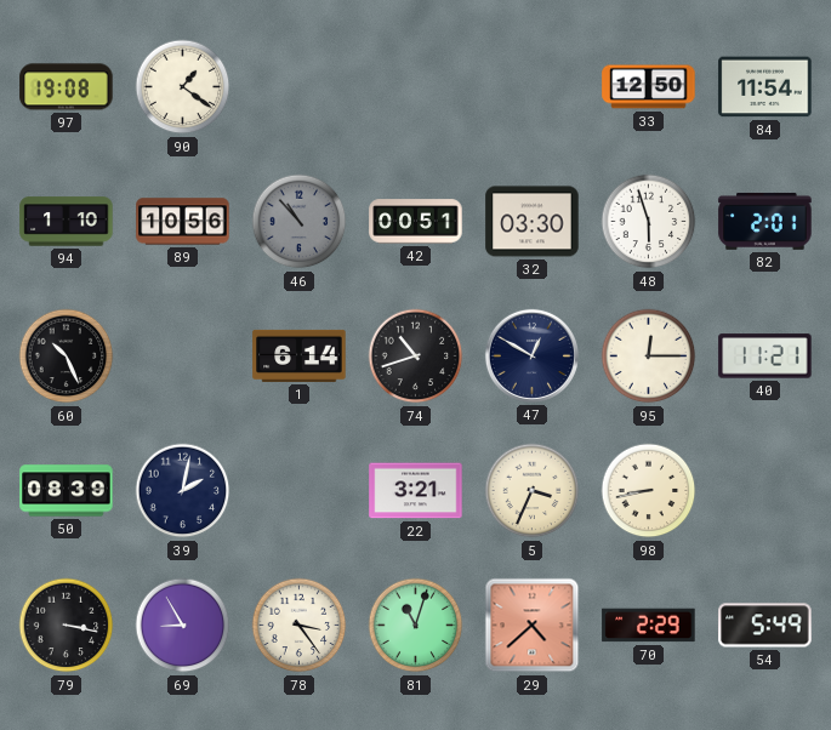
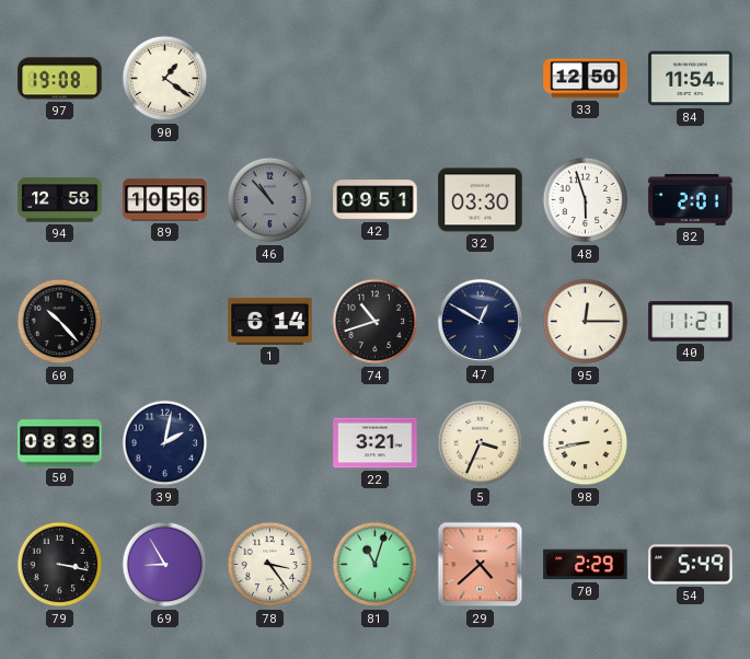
94: 1:10 -> 12:58
42: 00:51 -> 09:51
60: 10:26 -> 10:23
